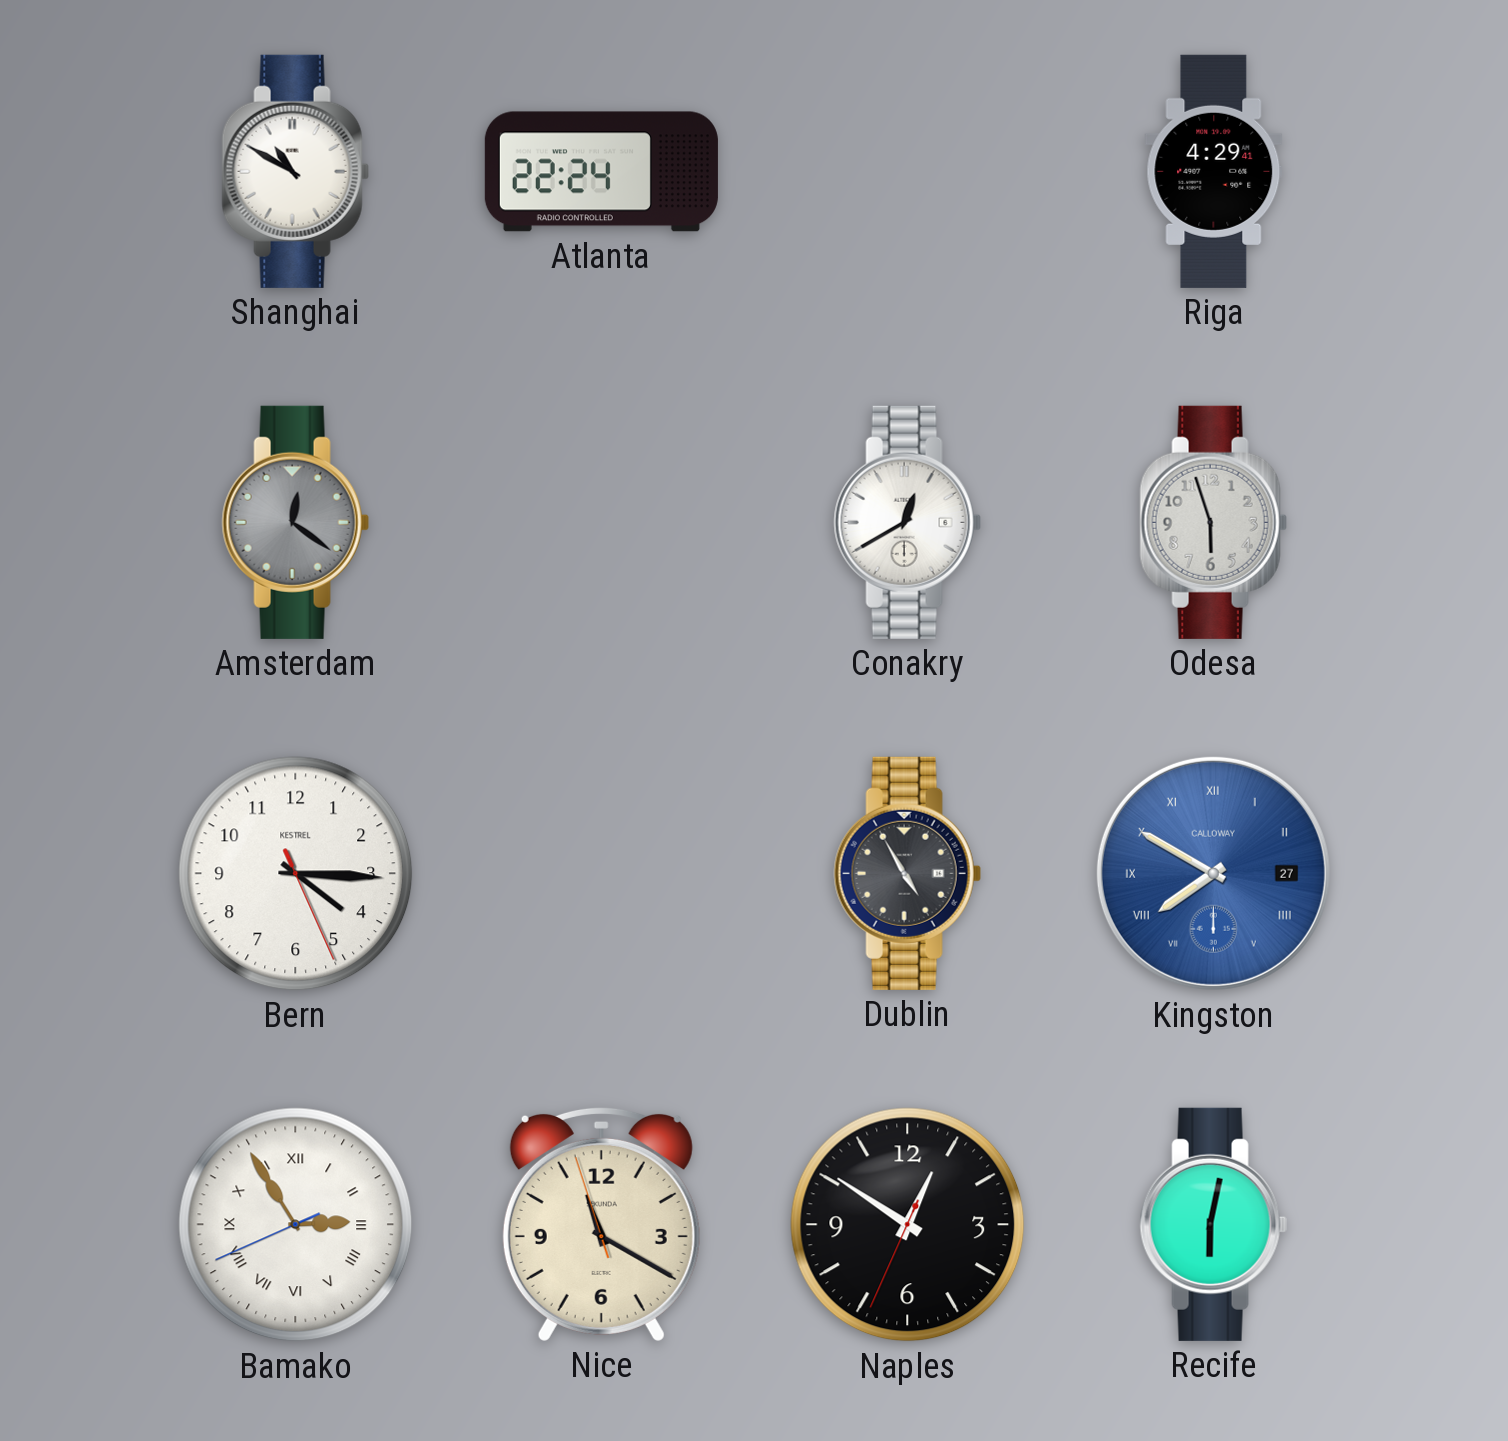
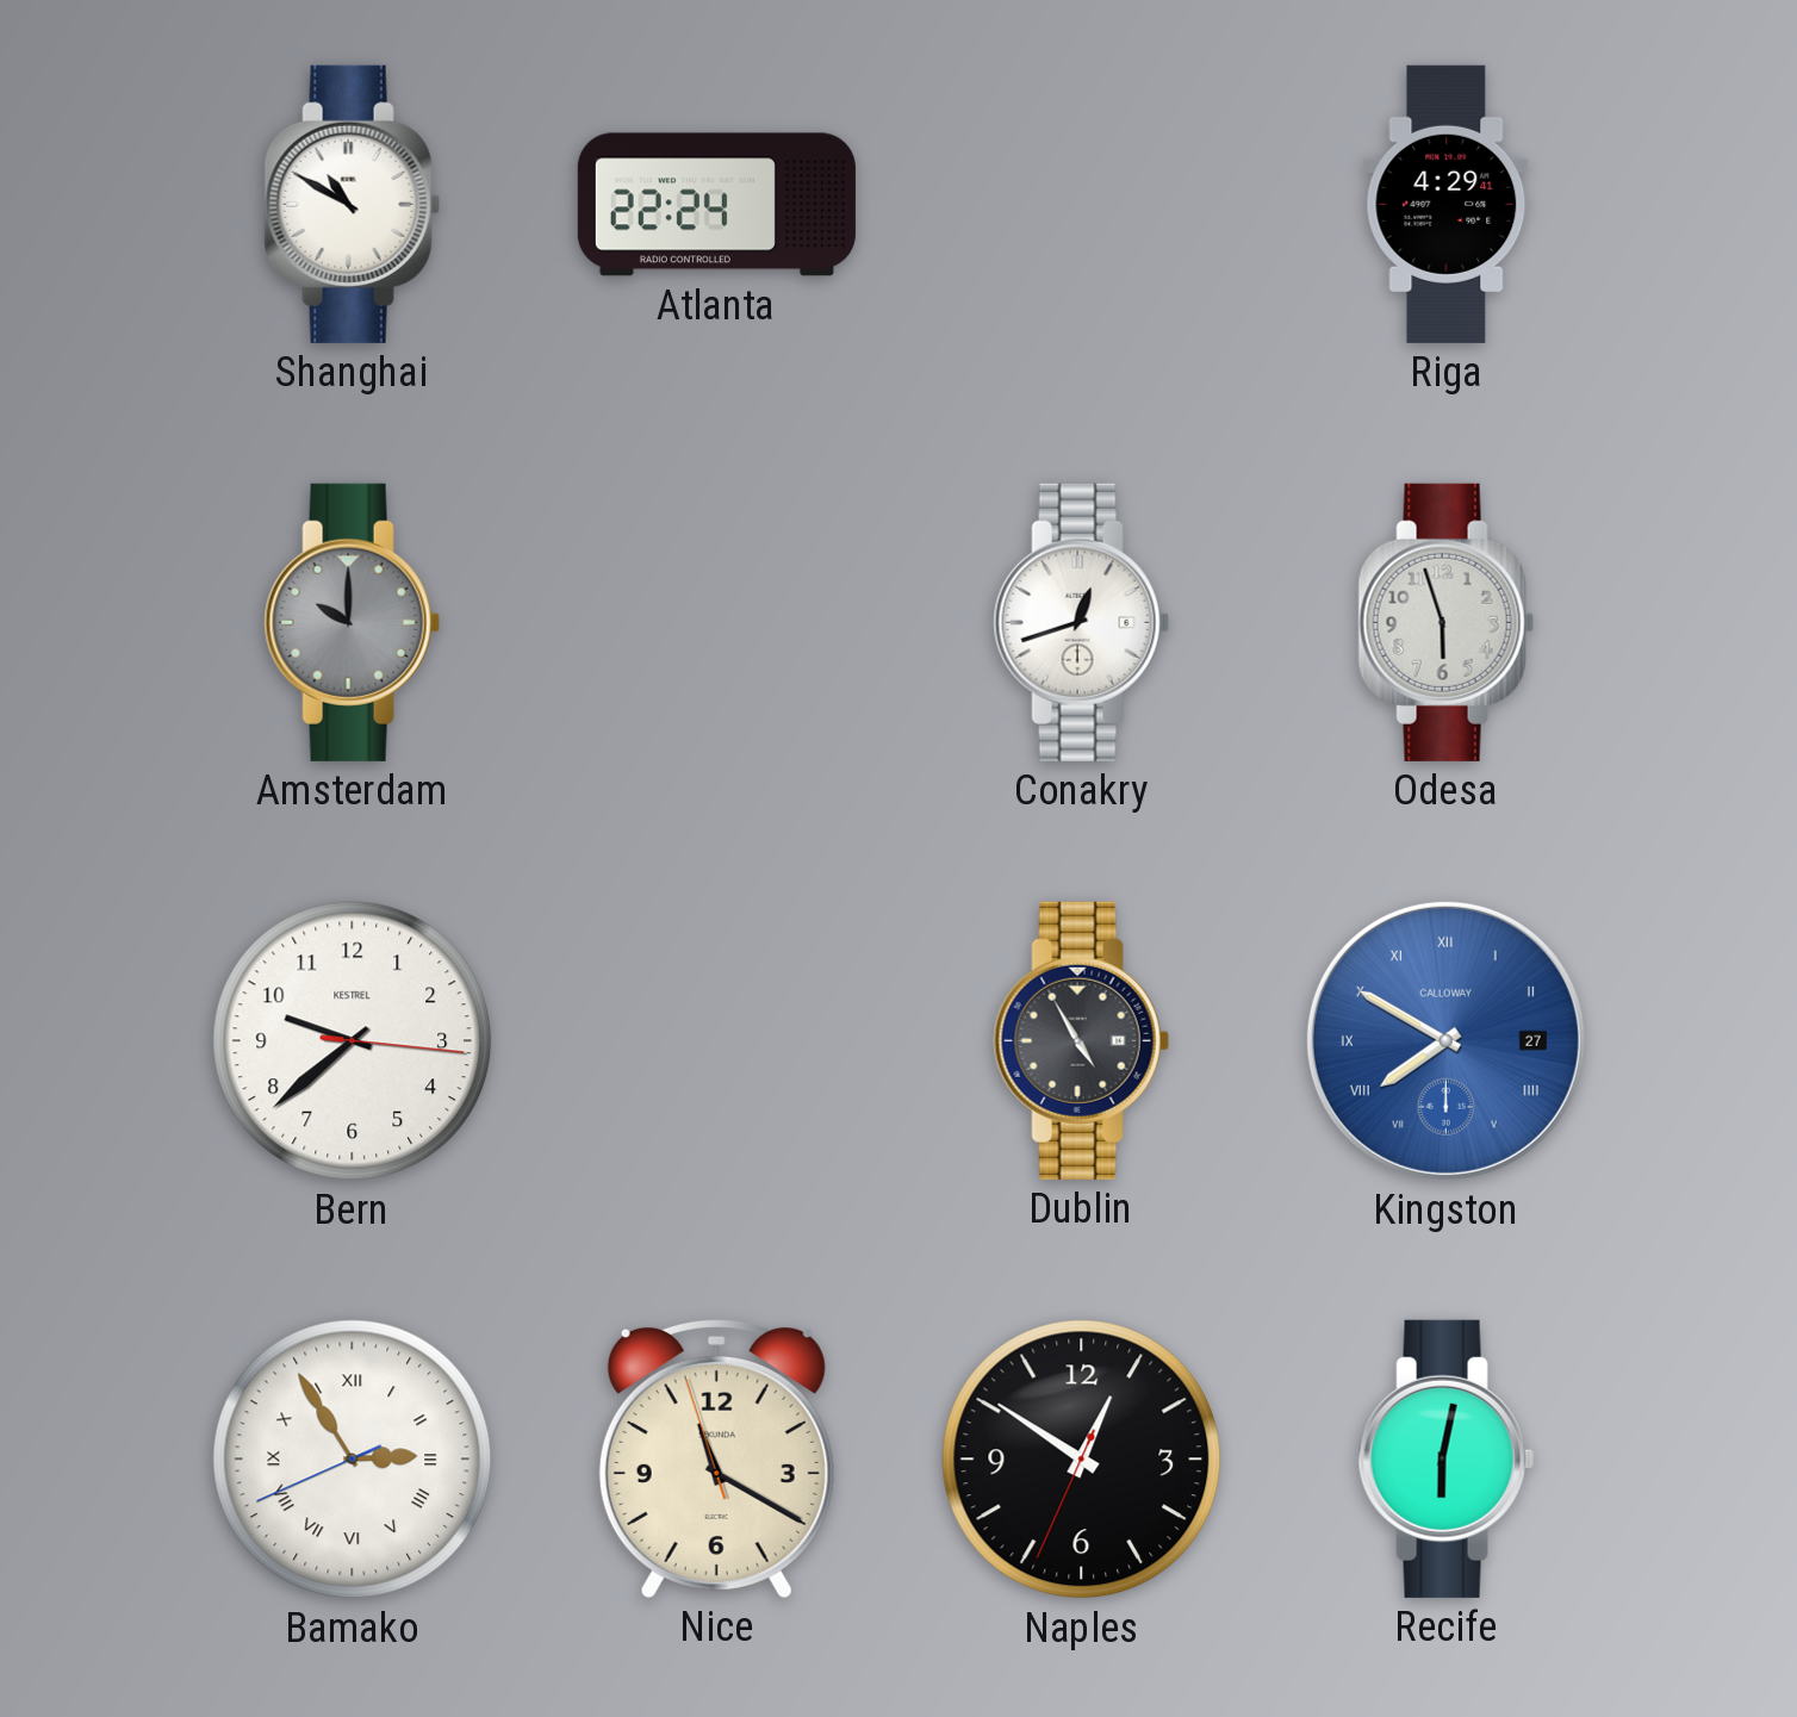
Amsterdam: 12:21 -> 10:00
Conakry: 12:40 -> 12:42
Bern: 4:15 -> 9:38
